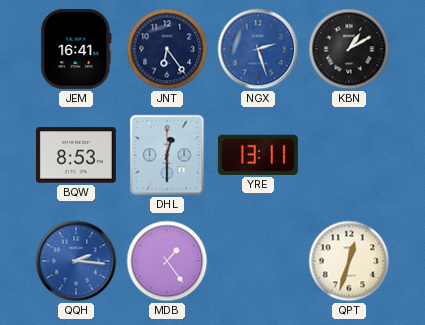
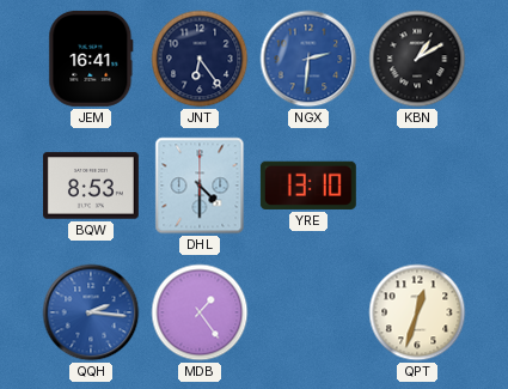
NGX: 2:27 -> 2:31
DHL: 12:30 -> 4:30
YRE: 13:11 -> 13:10
